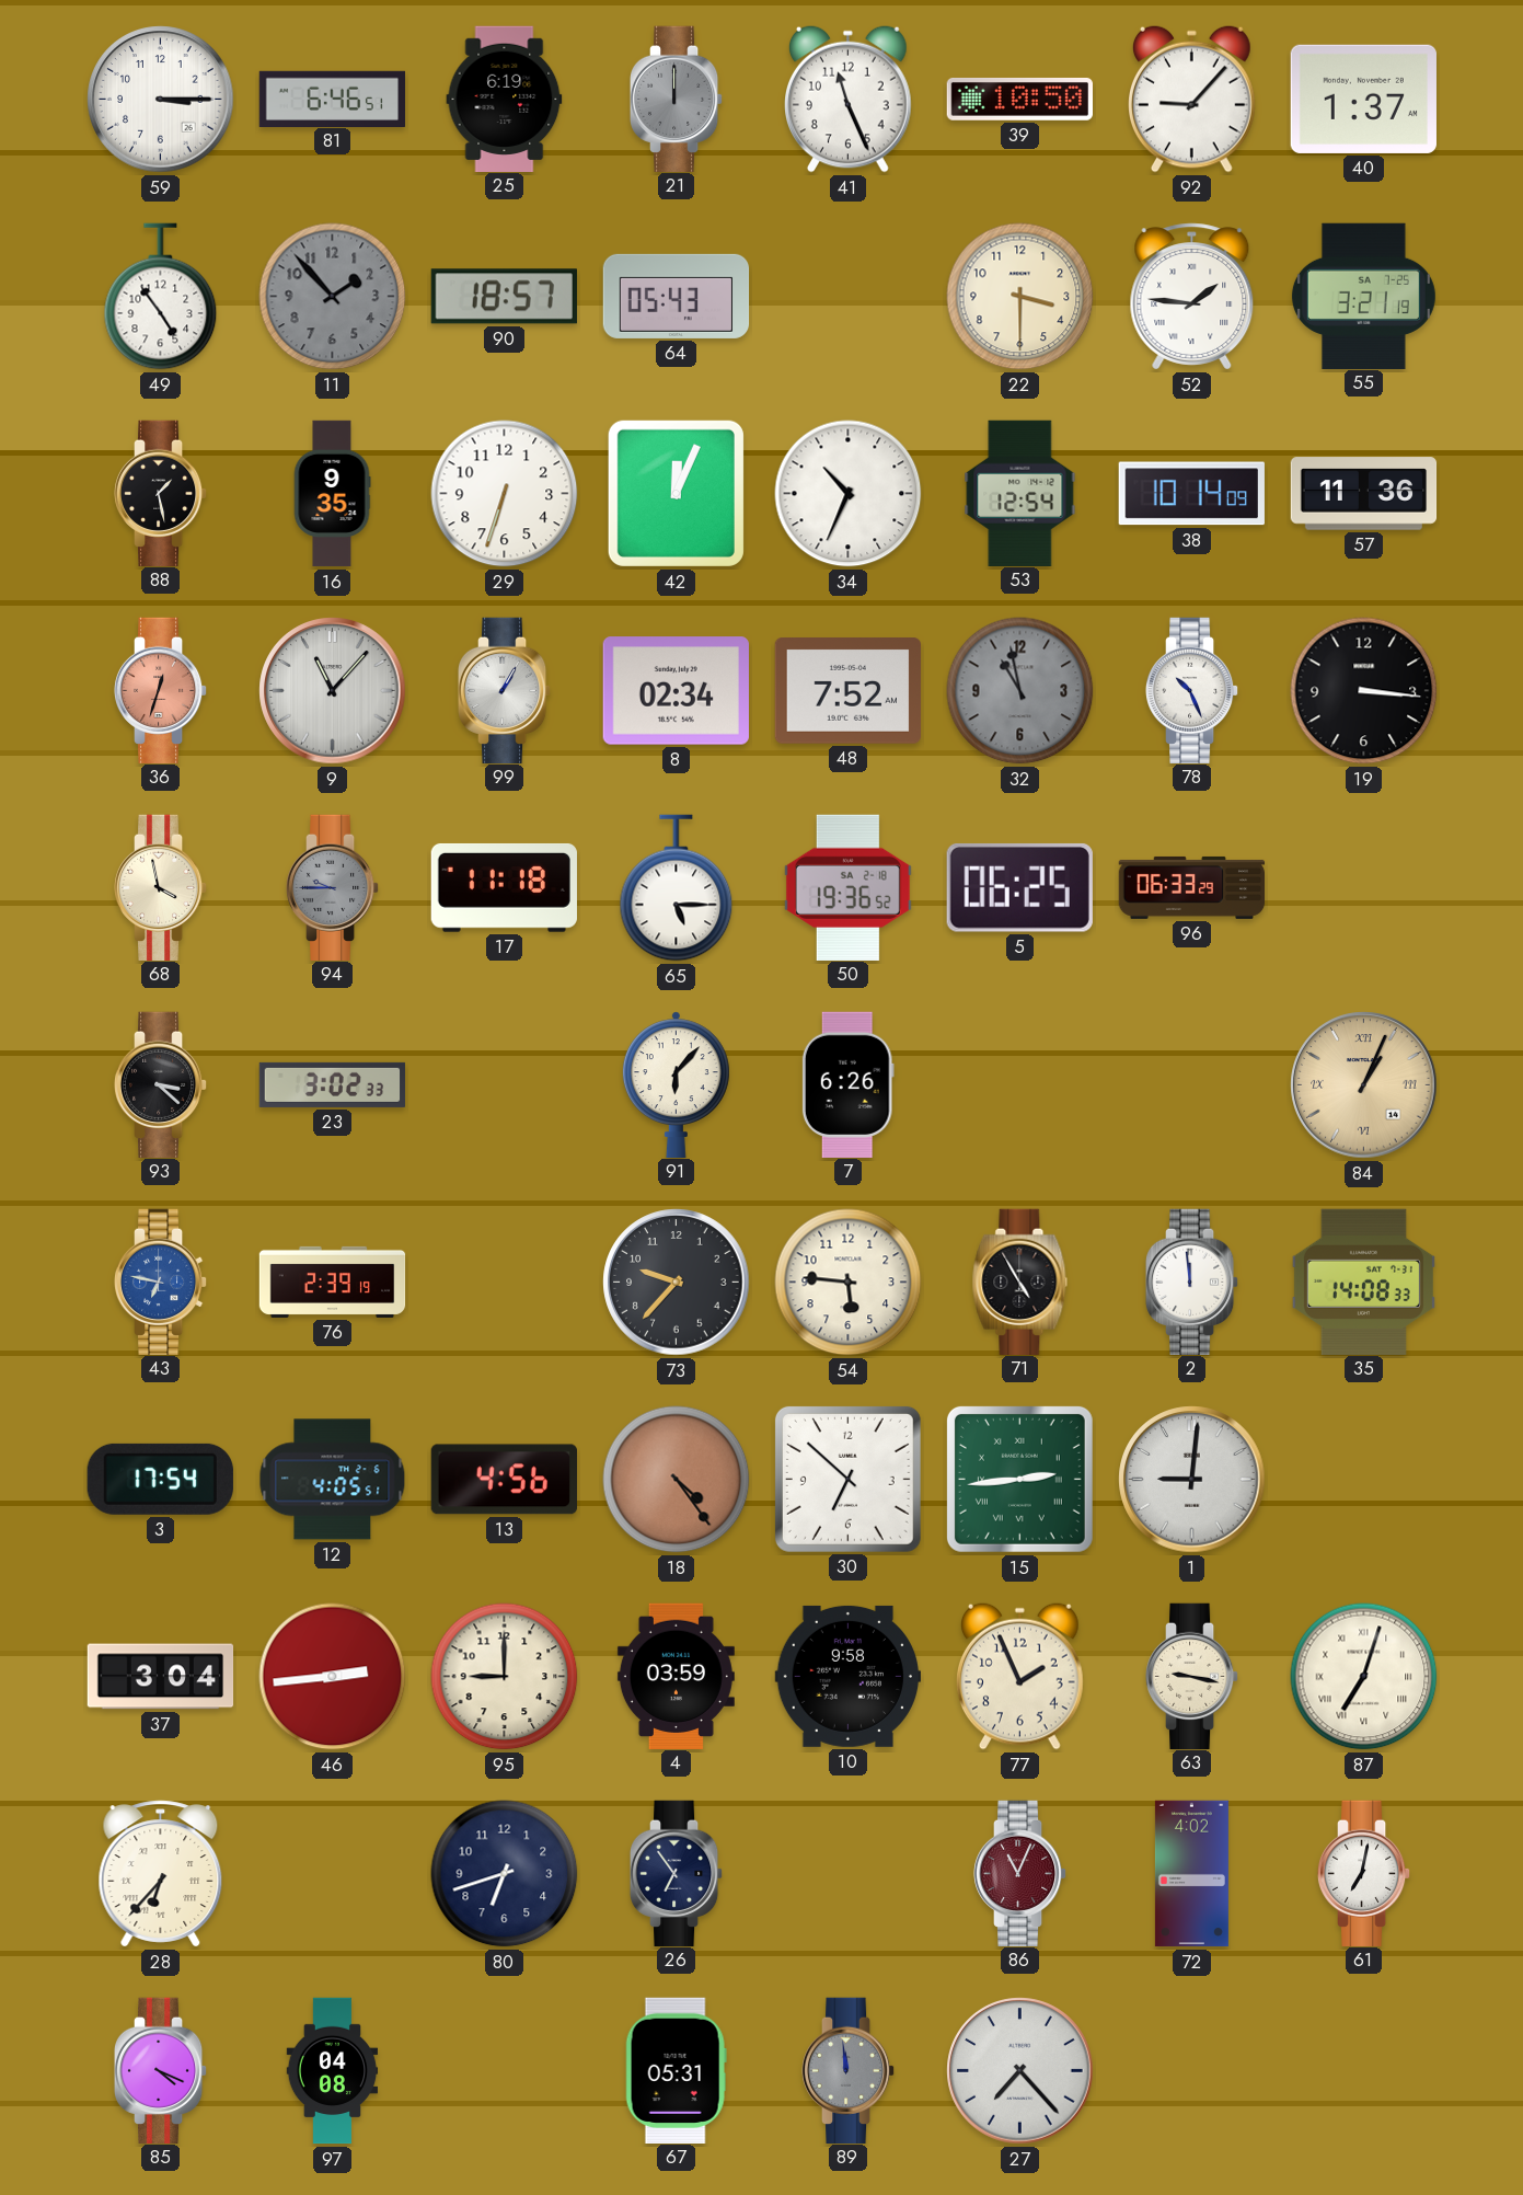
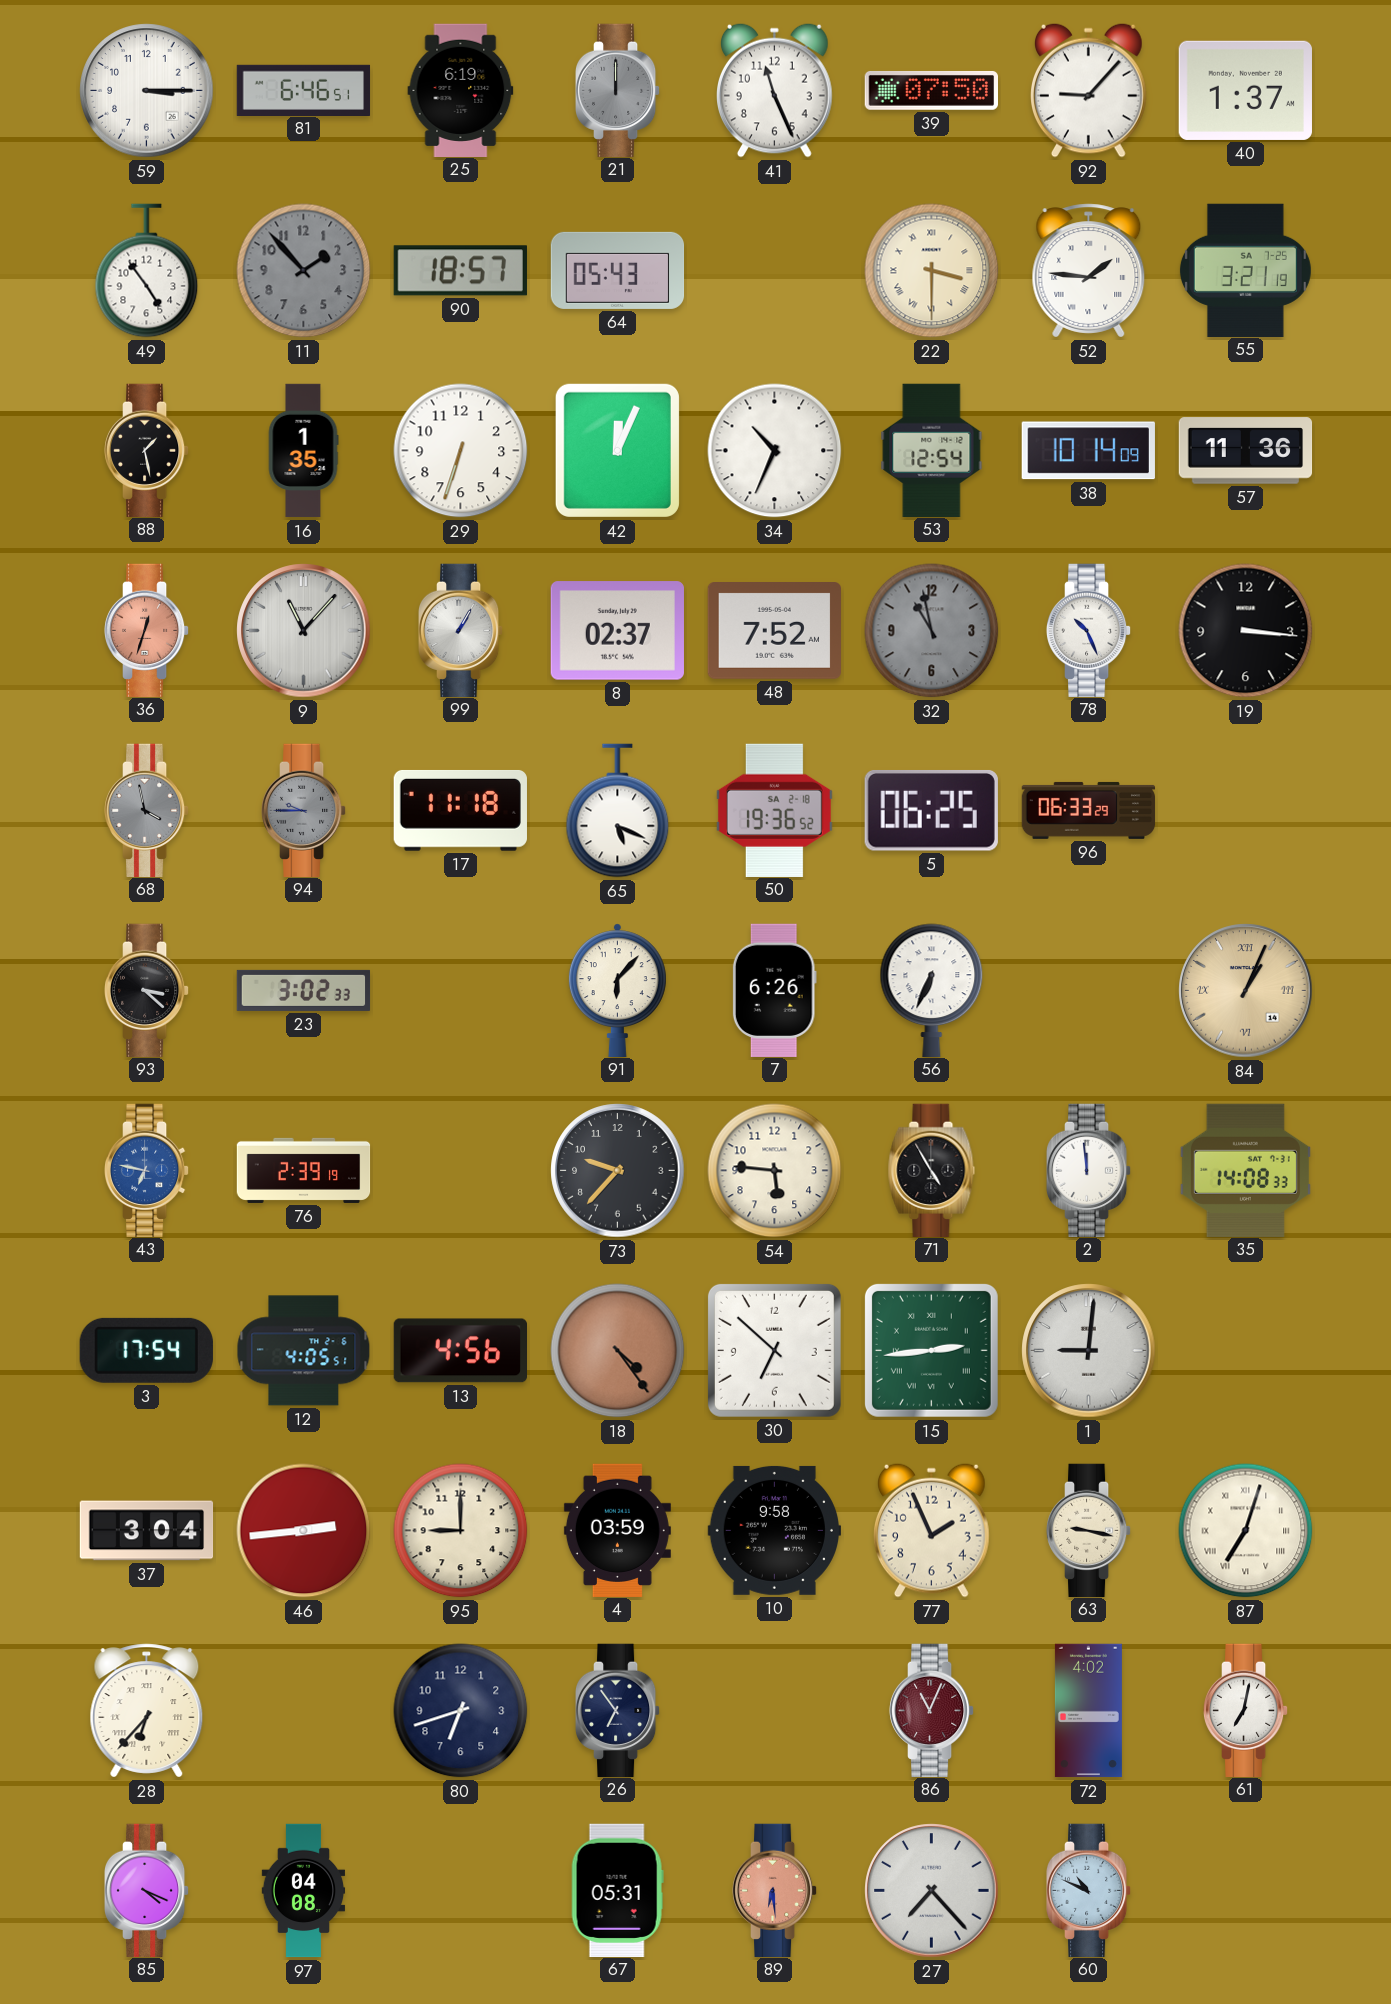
39: 10:50 -> 07:50
22 numerals: Arabic -> Roman
16: 9:35 -> 1:35
8: 02:34 -> 02:37
68 dial: cream -> grey
65: 5:15 -> 5:19
56: none -> 6:34
89: 11:59 -> 6:29
89 dial: grey -> salmon
60: none -> 10:49
